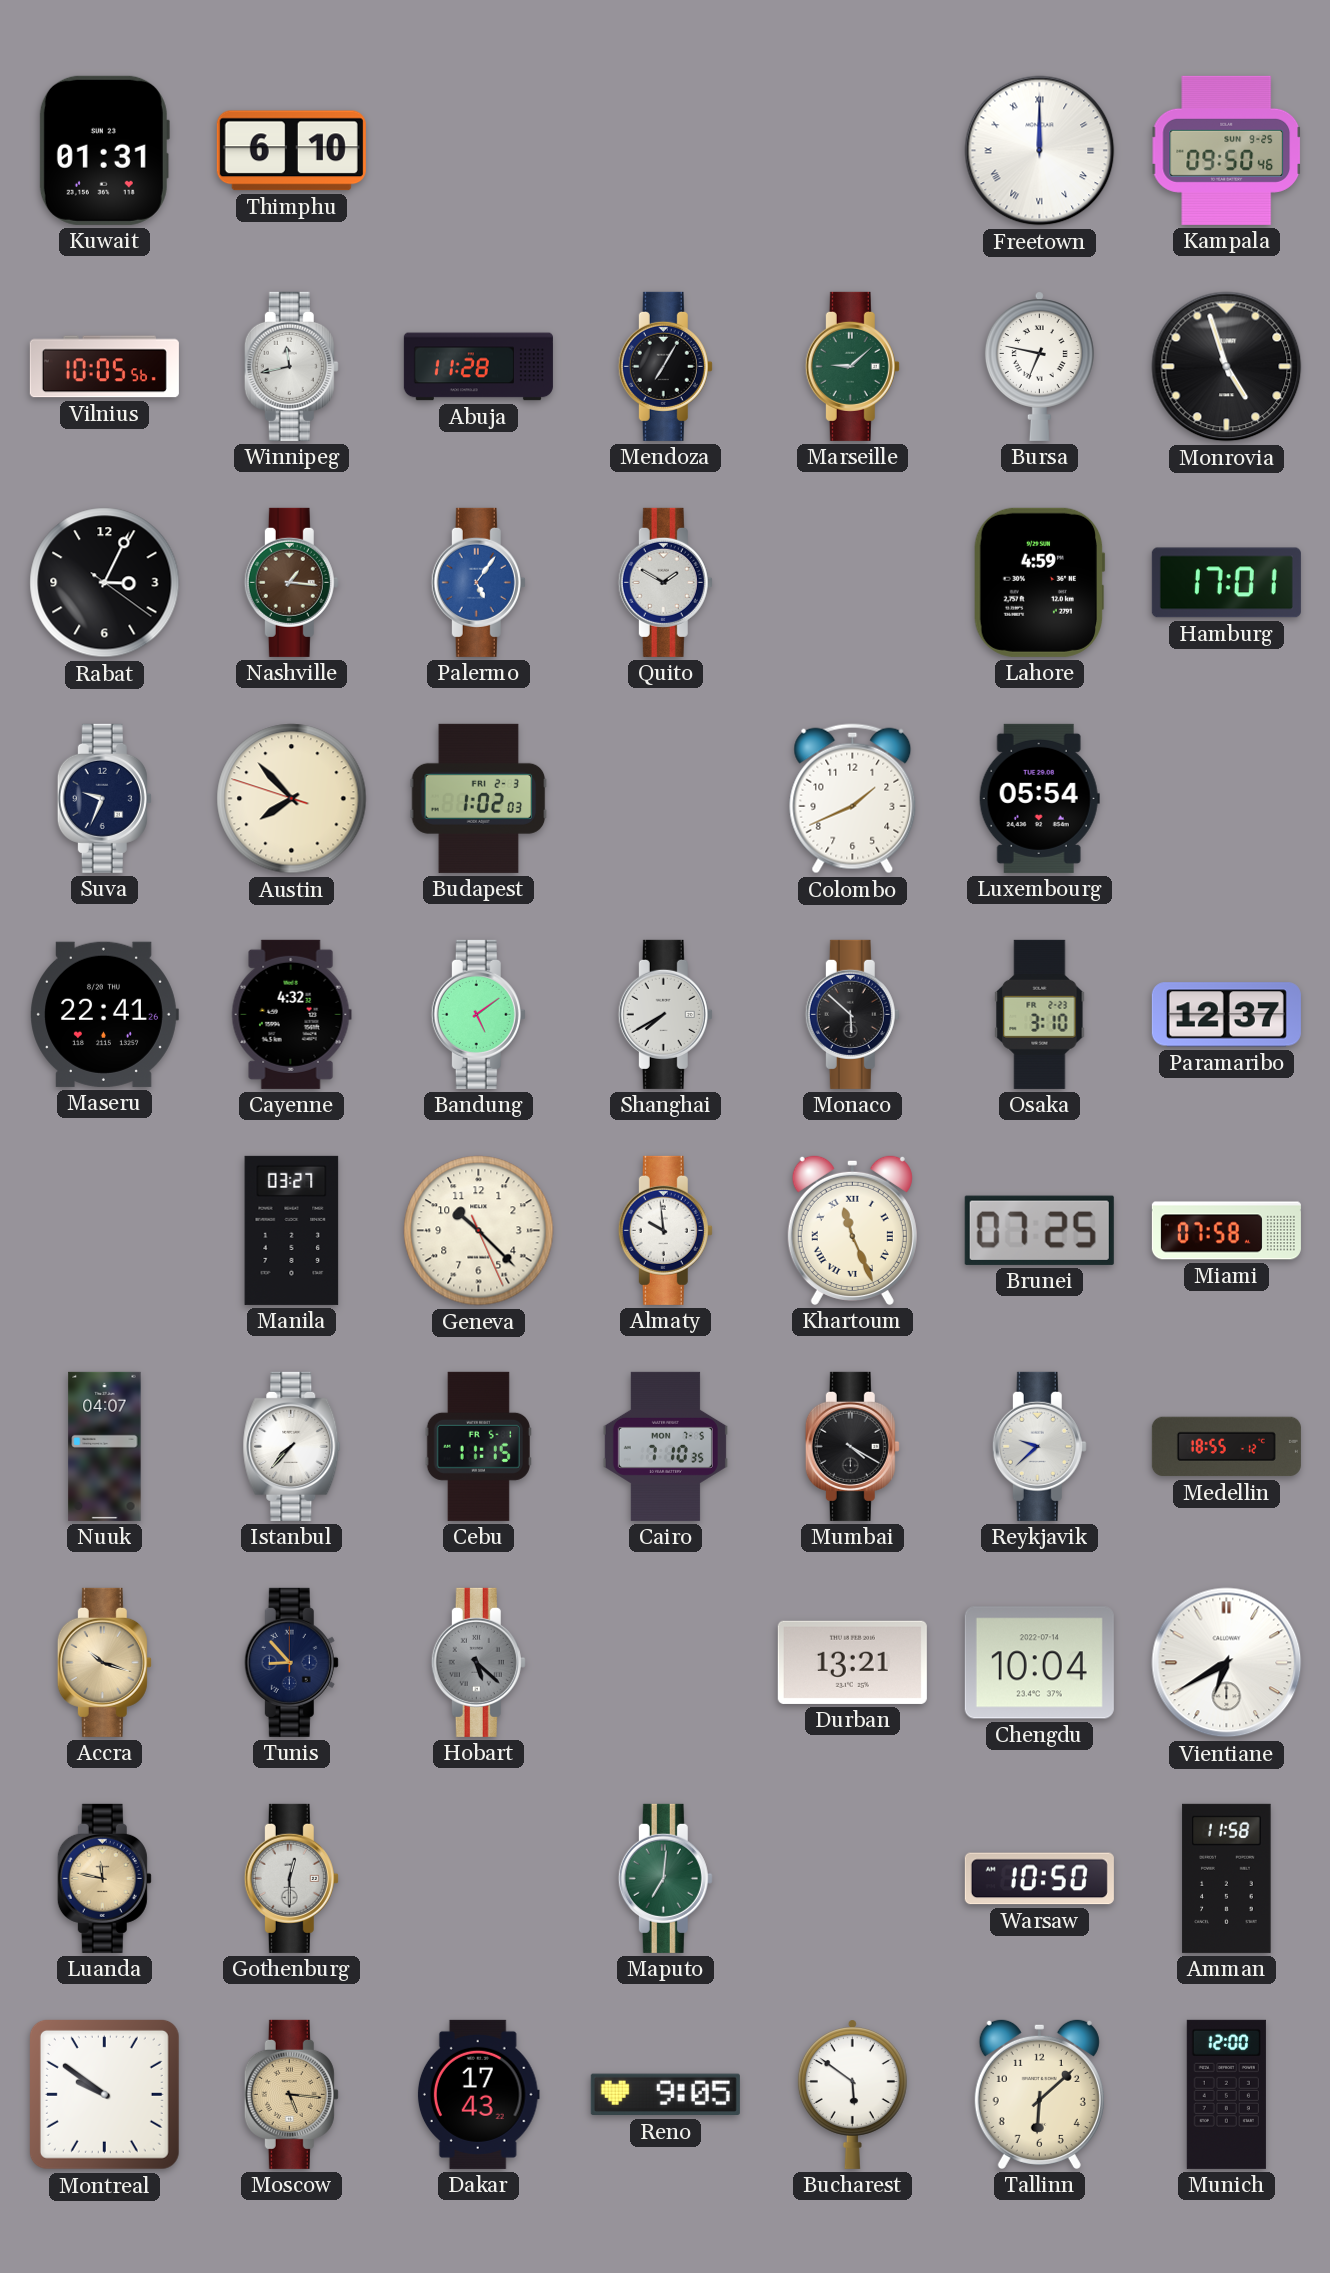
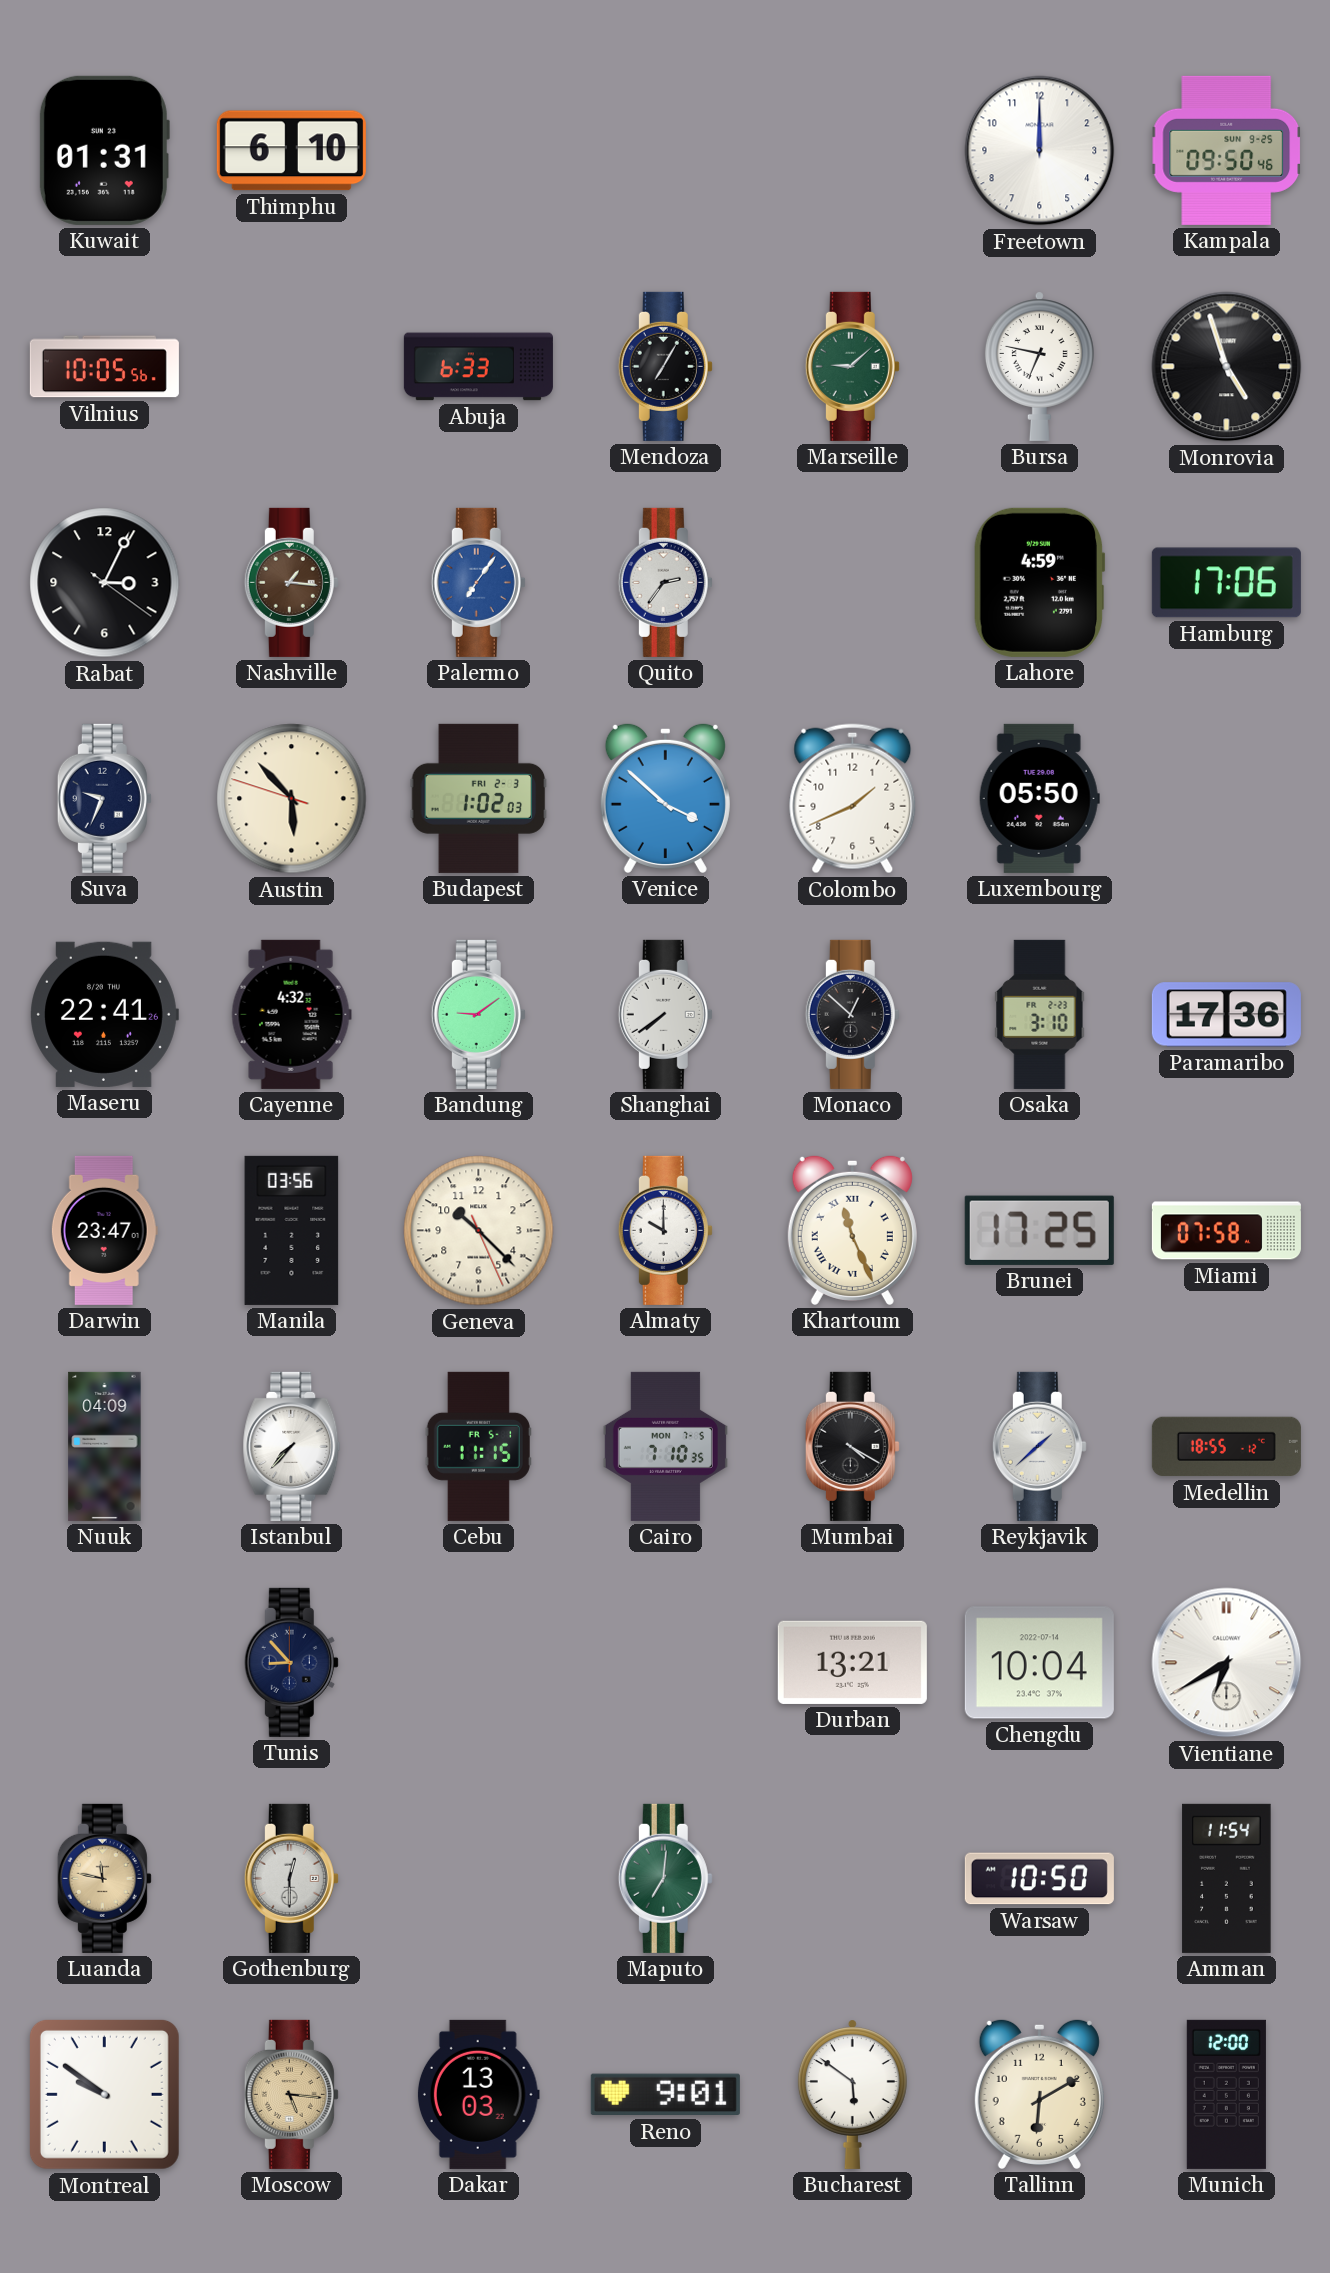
Freetown numerals: Roman -> Arabic
Winnipeg: 11:43 -> none
Abuja: 11:28 -> 6:33
Palermo: 5:06 -> 7:06
Quito: 1:50 -> 2:36
Hamburg: 17:01 -> 17:06
Austin: 7:52 -> 5:52
Venice: none -> 3:52
Luxembourg: 05:54 -> 05:50
Bandung: 5:09 -> 9:09
Shanghai: 7:40 -> 7:39
Monaco: 5:52 -> 12:52
Paramaribo: 12:37 -> 17:36
Darwin: none -> 23:47
Manila: 03:27 -> 03:56
Almaty: 9:59 -> 10:00
Brunei: 07:25 -> 17:25
Nuuk: 04:07 -> 04:09
Reykjavik: 9:38 -> 1:38
Accra: 10:18 -> none
Hobart: 5:22 -> none
Amman: 11:58 -> 11:54
Dakar: 17:43 -> 13:03
Reno: 9:05 -> 9:01
Tallinn: 6:08 -> 6:10
